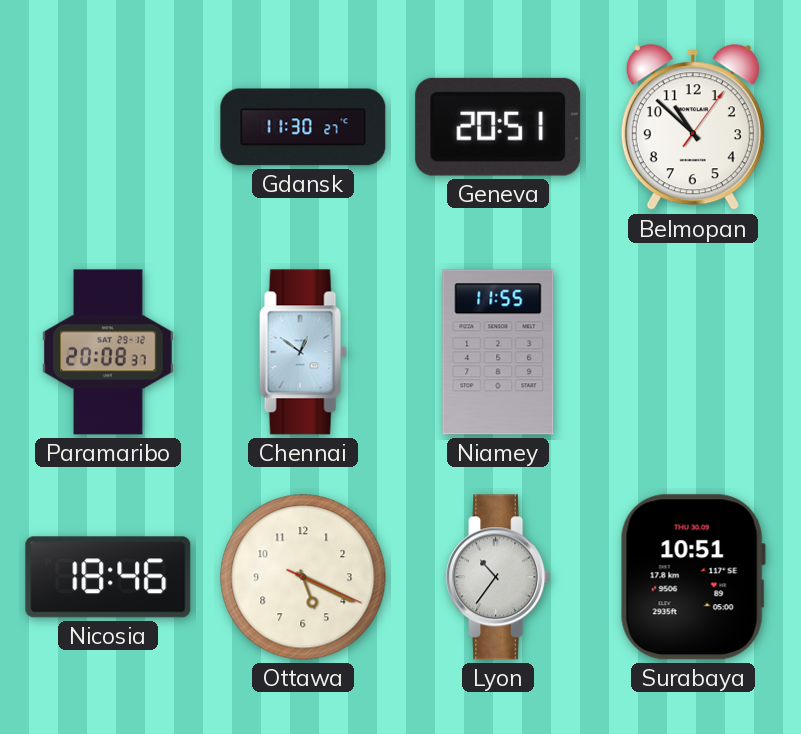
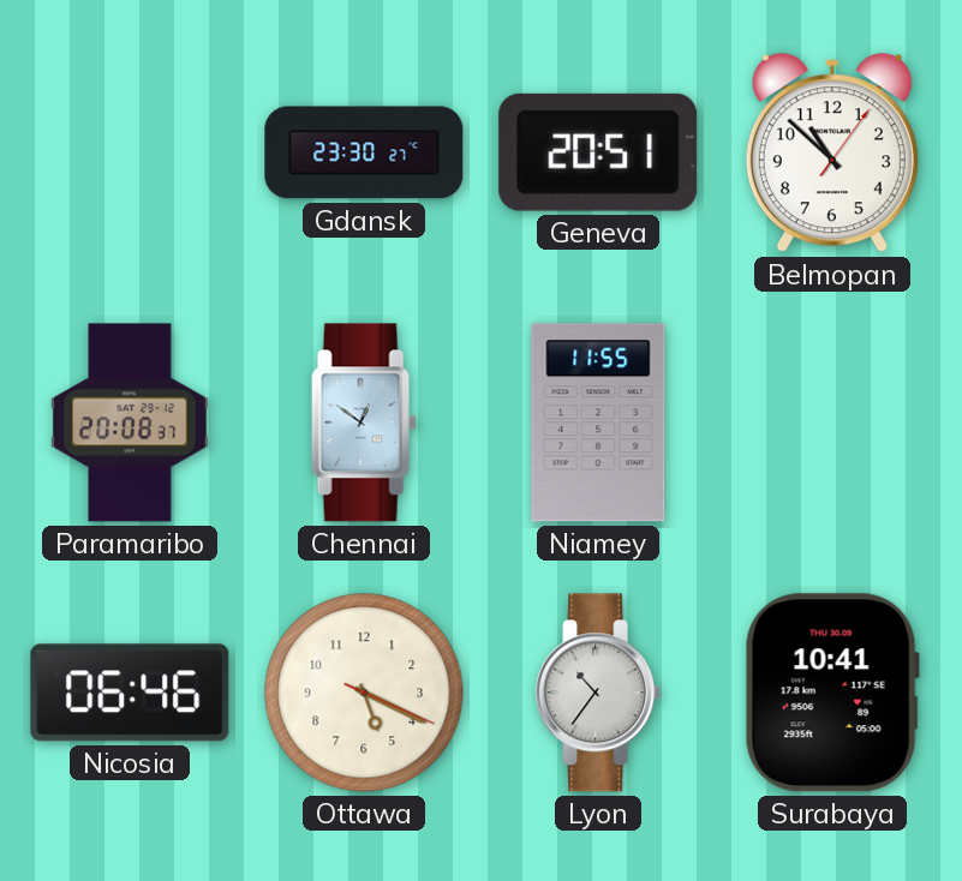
Gdansk: 11:30 -> 23:30
Nicosia: 18:46 -> 06:46
Surabaya: 10:51 -> 10:41
